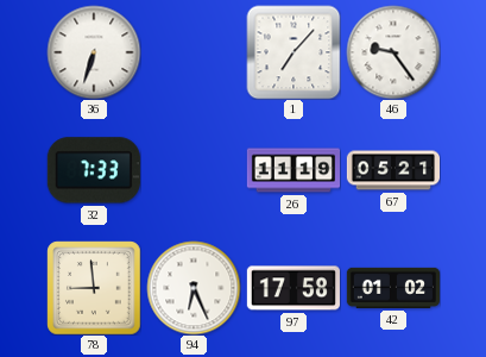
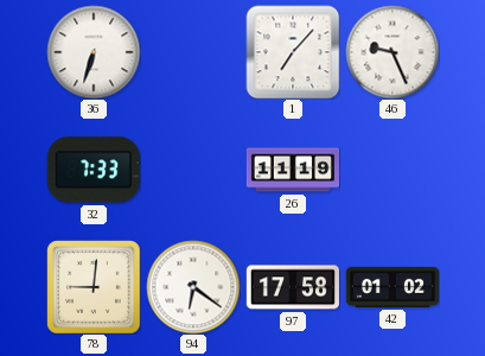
46: 9:24 -> 9:26
67: 05:21 -> none
78: 8:59 -> 9:01
94: 6:26 -> 6:21
